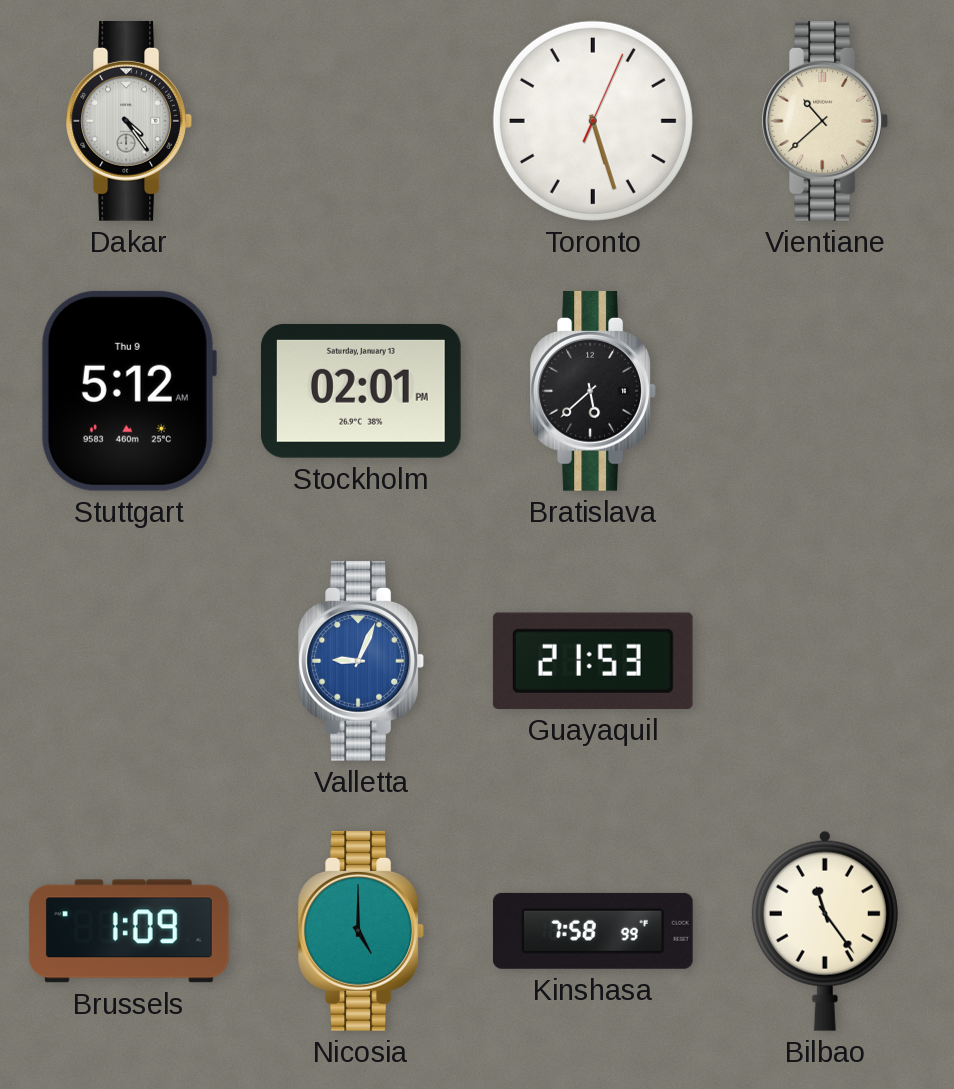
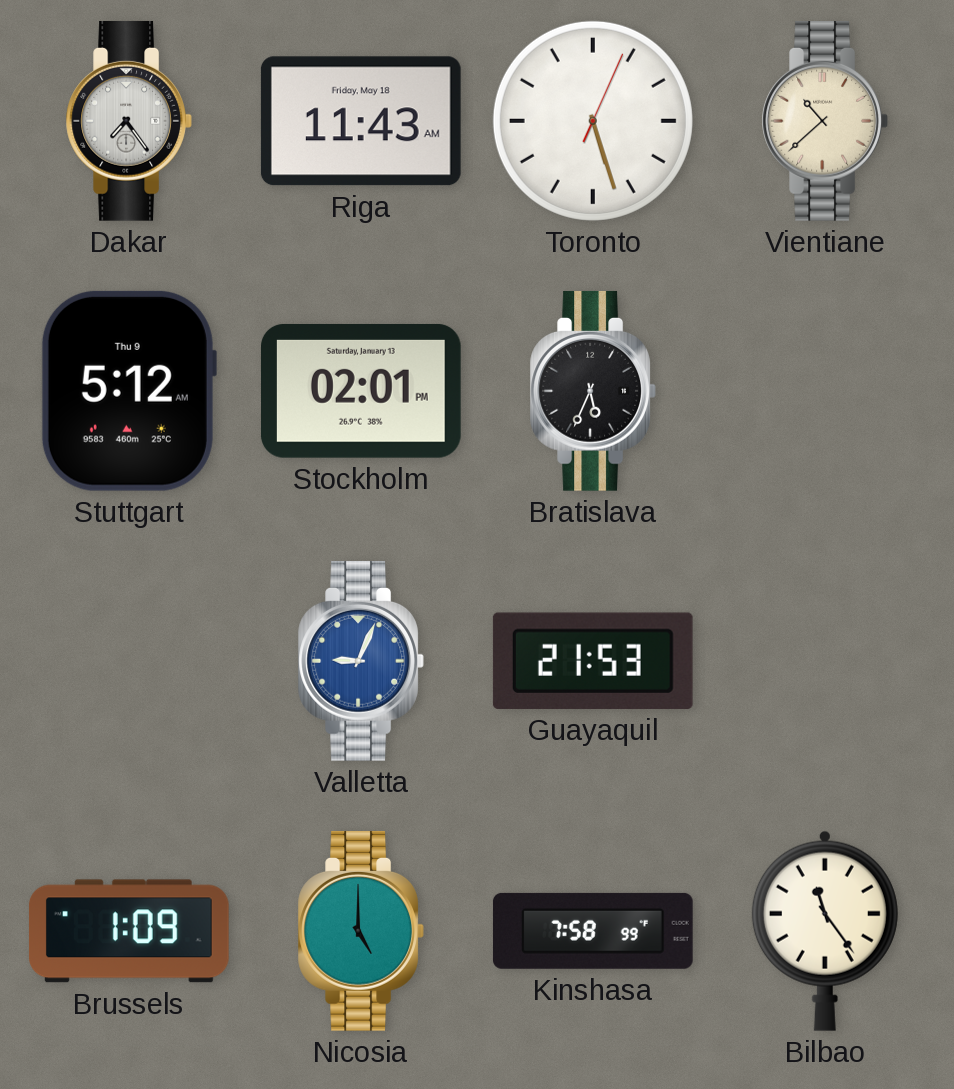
Dakar: 4:24 -> 7:24
Riga: none -> 11:43
Bratislava: 5:38 -> 5:34
